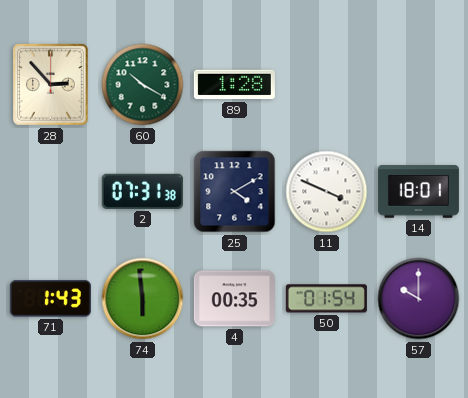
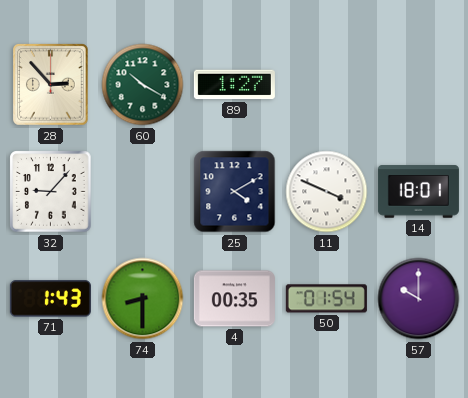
89: 1:28 -> 1:27
32: none -> 9:07
2: 07:31 -> none
74: 5:59 -> 8:30
